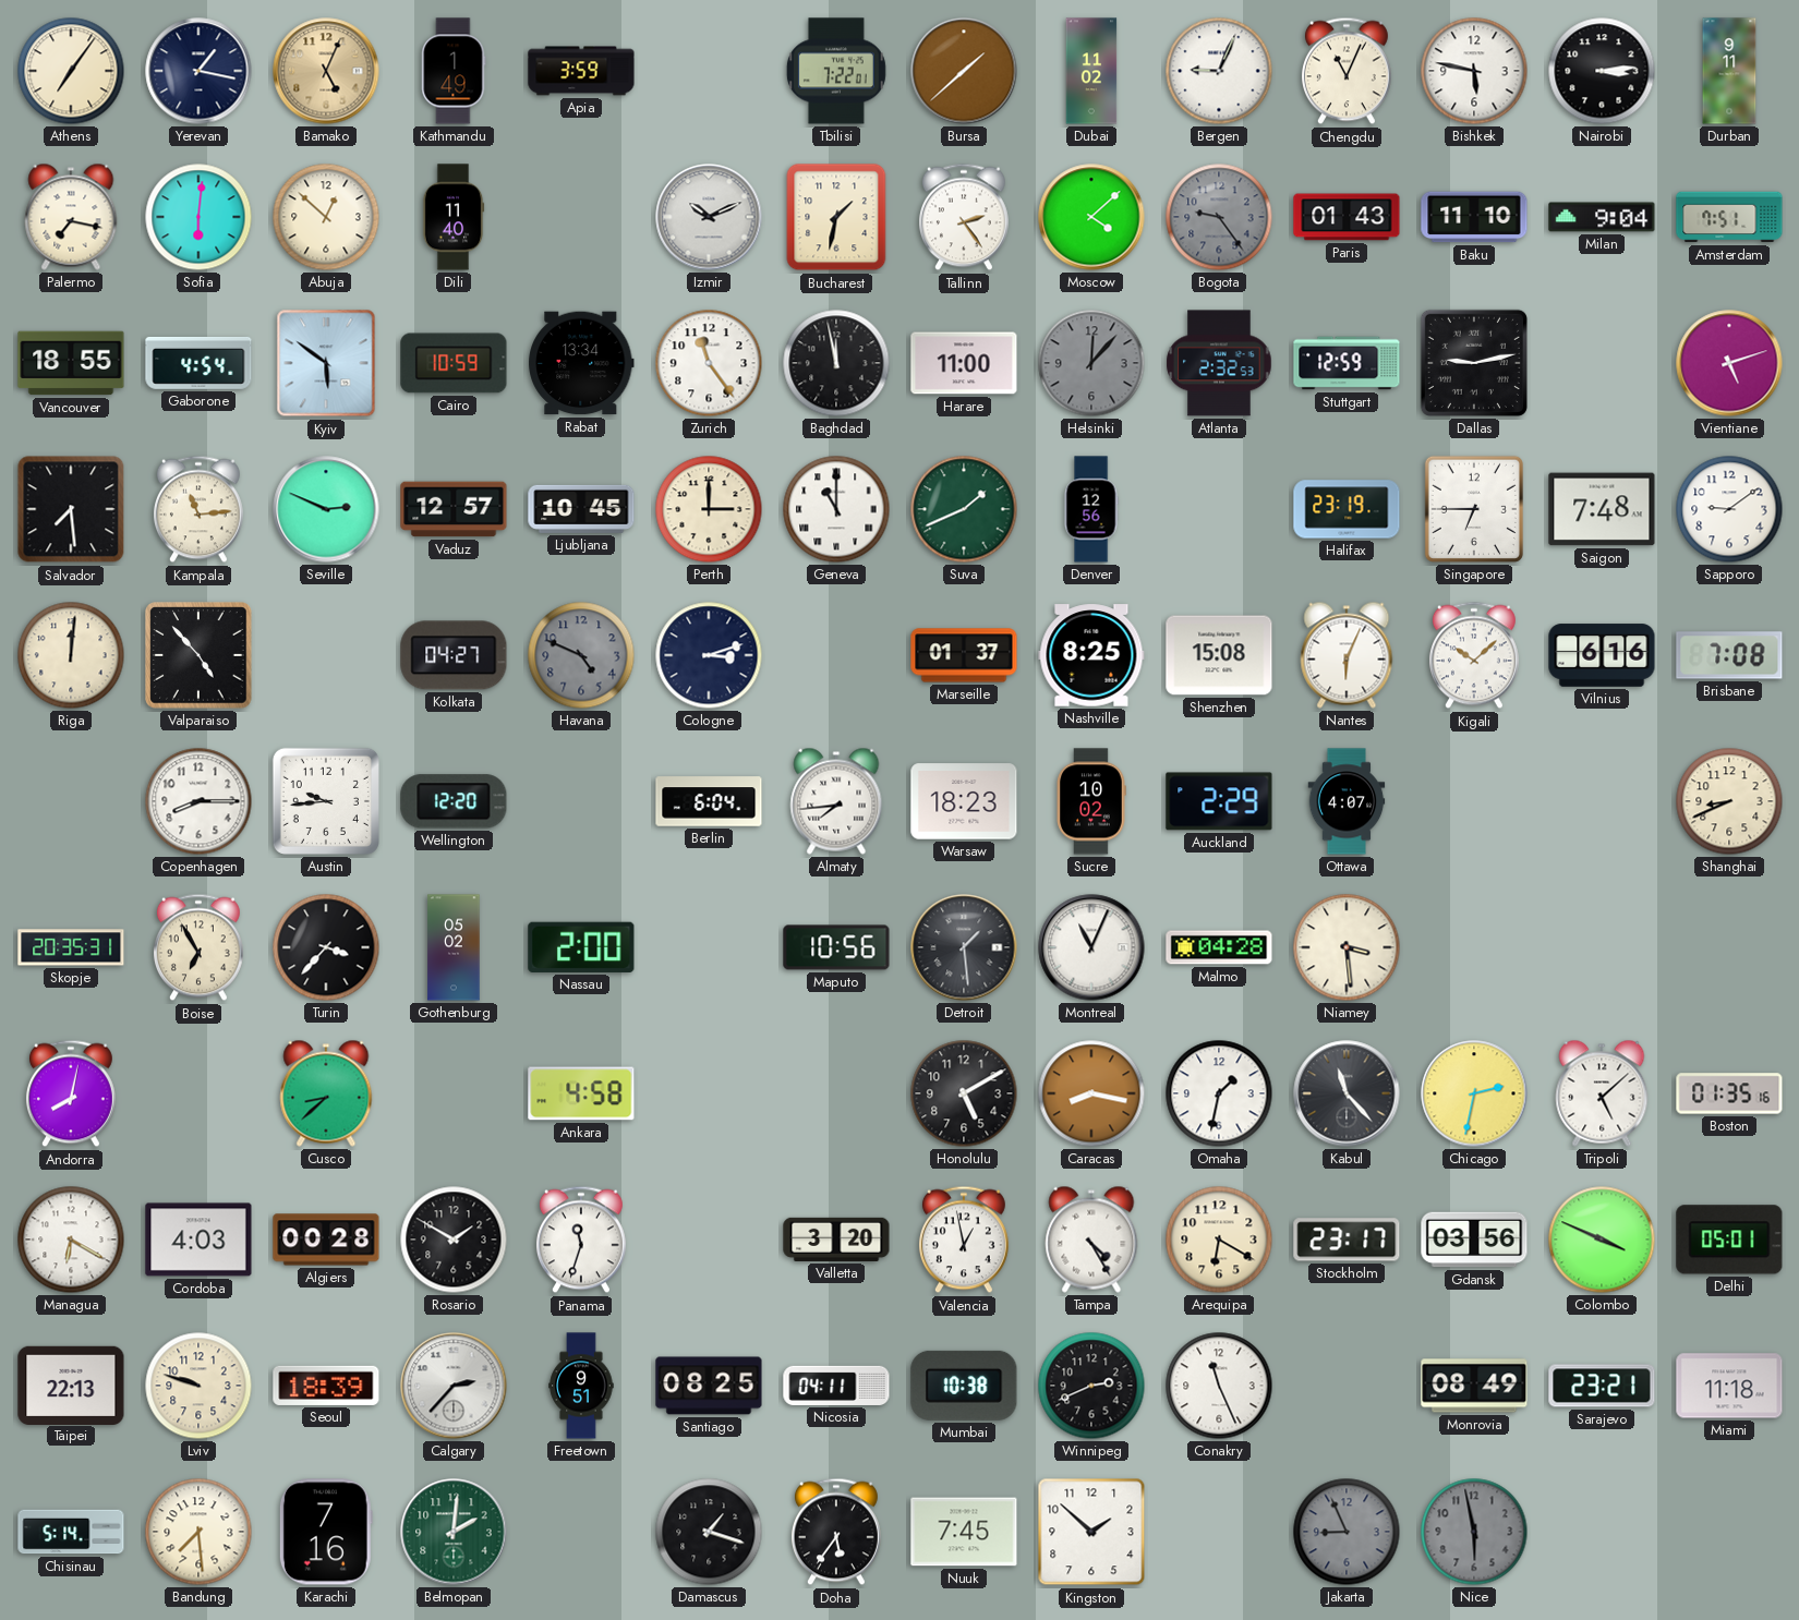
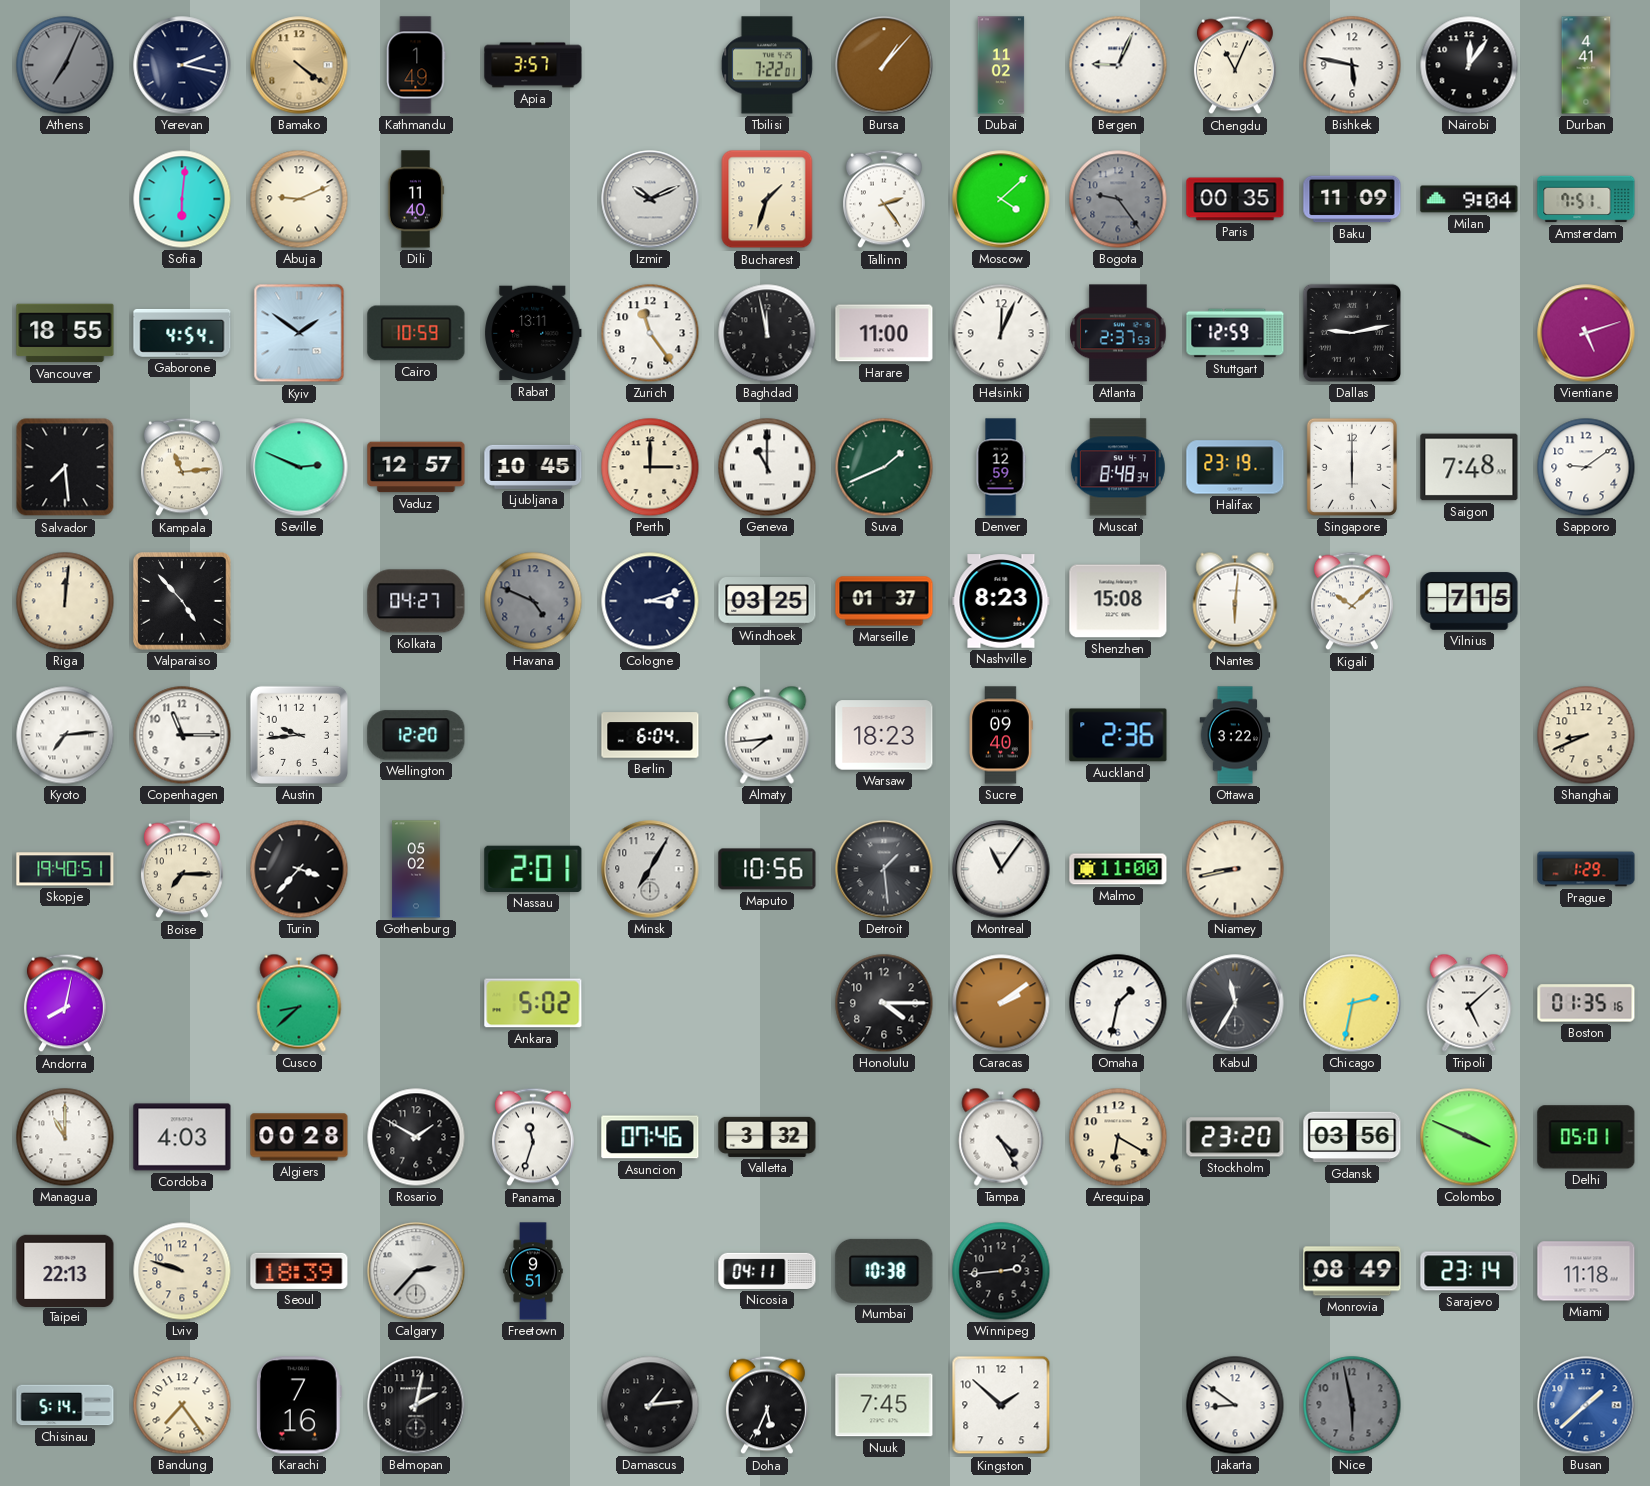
Athens: 7:06 -> 7:04
Athens dial: cream -> grey
Yerevan: 1:17 -> 2:17
Bamako: 5:04 -> 4:21
Apia: 3:59 -> 3:57
Bursa: 1:38 -> 1:07
Nairobi: 3:14 -> 12:06
Durban: 9:11 -> 4:41
Palermo: 7:17 -> none
Abuja: 12:52 -> 9:11
Bucharest: 1:32 -> 1:33
Paris: 01:43 -> 00:35
Baku: 11:10 -> 11:09
Kyiv: 5:51 -> 1:51
Rabat: 13:34 -> 13:11
Helsinki: 12:07 -> 12:04
Helsinki dial: grey -> white
Atlanta: 2:32 -> 2:37
Denver: 12:56 -> 12:59
Muscat: none -> 8:48
Singapore: 6:45 -> 6:00
Windhoek: none -> 03:25
Nashville: 8:25 -> 8:23
Nantes: 6:04 -> 6:01
Vilnius: 6:16 -> 7:15
Brisbane: 7:08 -> none
Kyoto: none -> 7:14
Copenhagen: 8:15 -> 11:15
Sucre: 10:02 -> 09:40
Auckland: 2:29 -> 2:36
Ottawa: 4:07 -> 3:22
Skopje: 20:35 -> 19:40
Boise: 6:55 -> 7:15
Nassau: 2:00 -> 2:01
Minsk: none -> 7:05
Montreal: 11:04 -> 11:06
Malmo: 04:28 -> 11:00
Niamey: 3:29 -> 8:43
Prague: none -> 1:29
Ankara: 4:58 -> 5:02
Honolulu: 5:10 -> 4:15
Caracas: 8:17 -> 2:09
Kabul: 11:23 -> 11:35
Managua: 6:20 -> 11:00
Asuncion: none -> 07:46
Valletta: 3:20 -> 3:32
Valencia: 12:58 -> none
Stockholm: 23:17 -> 23:20
Santiago: 08:25 -> none
Winnipeg: 2:41 -> 2:44
Conakry: 11:26 -> none
Sarajevo: 23:21 -> 23:14
Bandung: 7:29 -> 7:24
Belmopan: 2:01 -> 2:02
Belmopan dial: green -> black
Damascus: 1:18 -> 1:14
Doha: 5:36 -> 5:34
Jakarta: 8:56 -> 8:51
Jakarta dial: grey -> white
Busan: none -> 1:38
